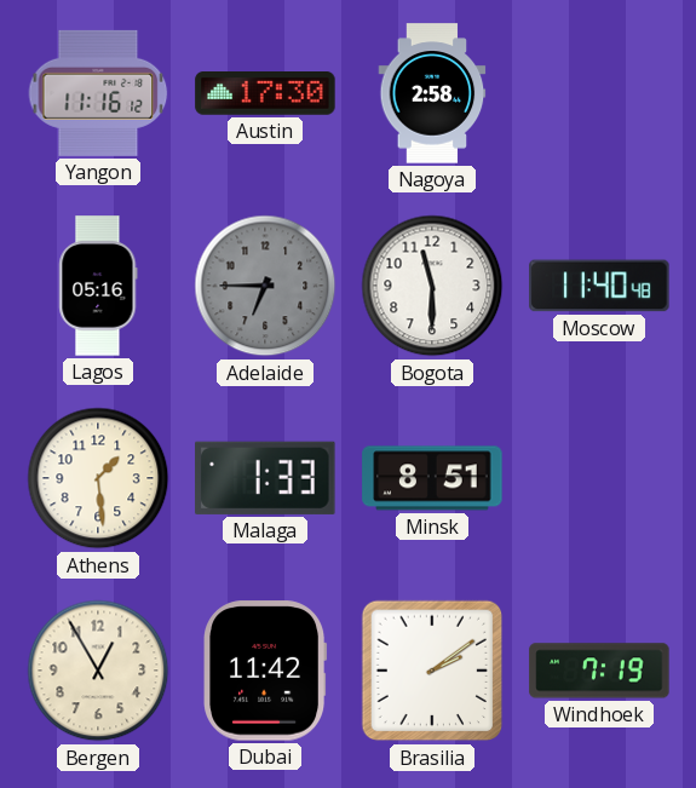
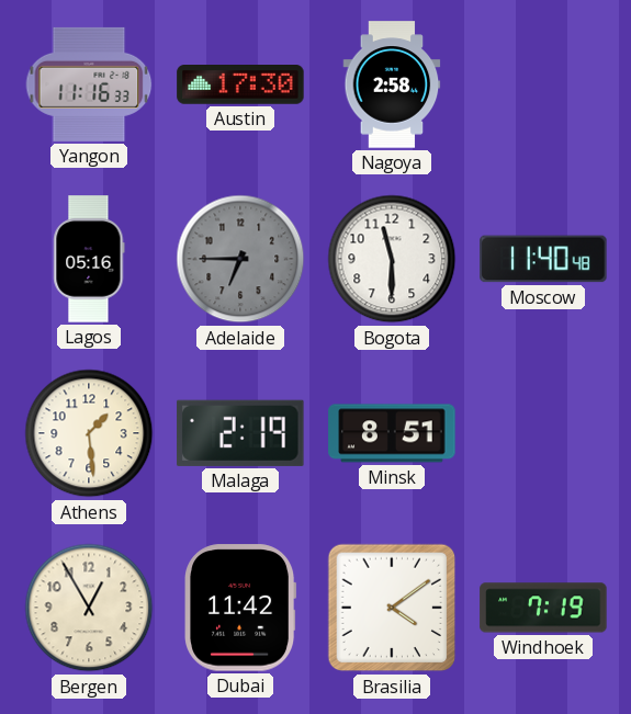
Yangon: 11:16:12 -> 11:16:33
Malaga: 1:33 -> 2:19
Brasilia: 2:09 -> 4:09
